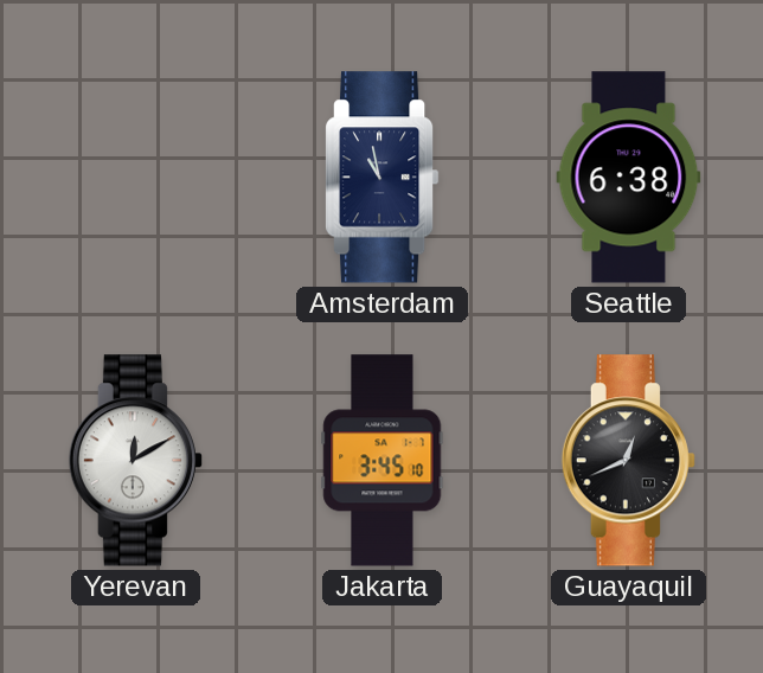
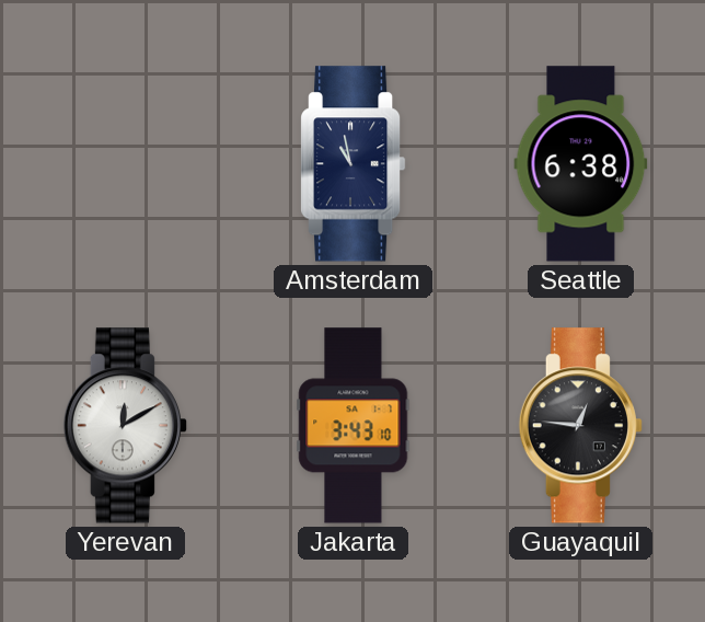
Jakarta: 3:45 -> 3:43
Guayaquil: 12:41 -> 12:46
